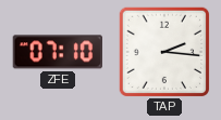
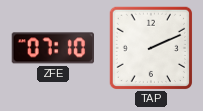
TAP: 2:16 -> 2:11
